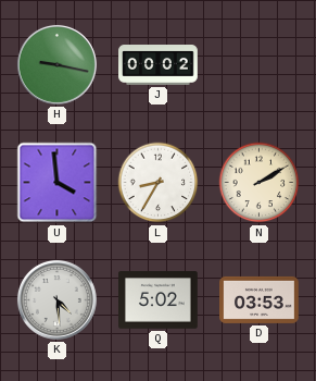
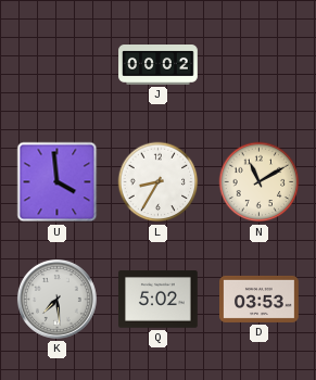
H: 9:17 -> none
N: 2:10 -> 11:10
K: 4:29 -> 7:29
